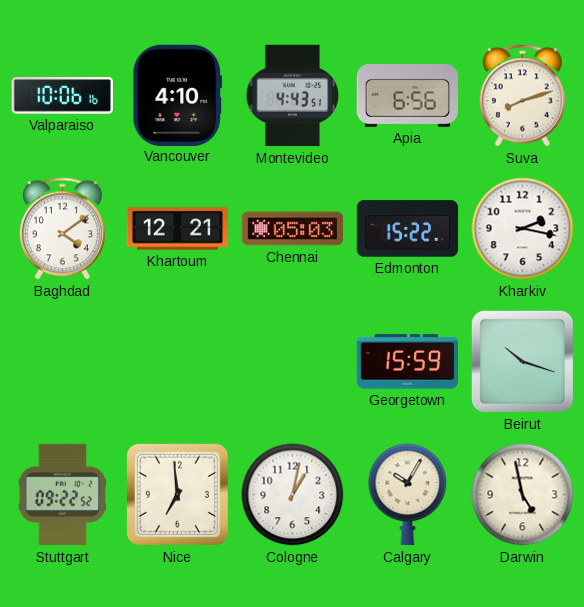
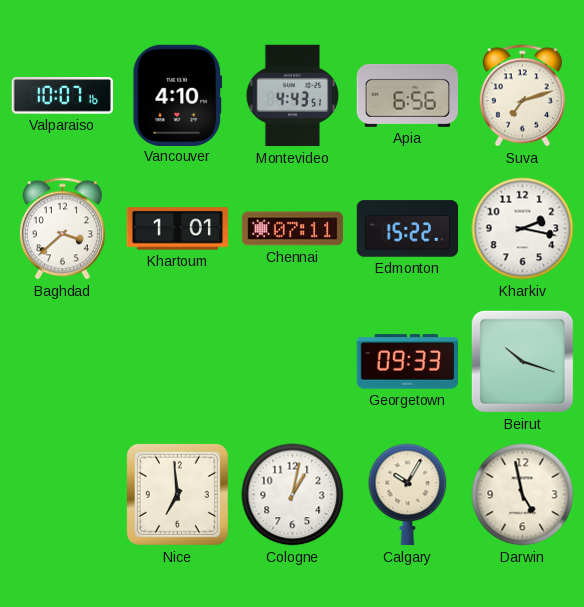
Valparaiso: 10:06 -> 10:07
Suva: 8:12 -> 7:12
Baghdad: 4:09 -> 3:38
Khartoum: 12:21 -> 1:01
Chennai: 05:03 -> 07:11
Georgetown: 15:59 -> 09:33
Stuttgart: 09:22 -> none
